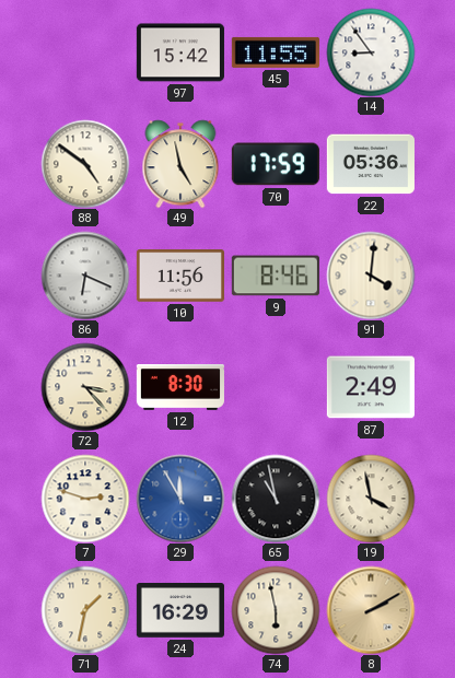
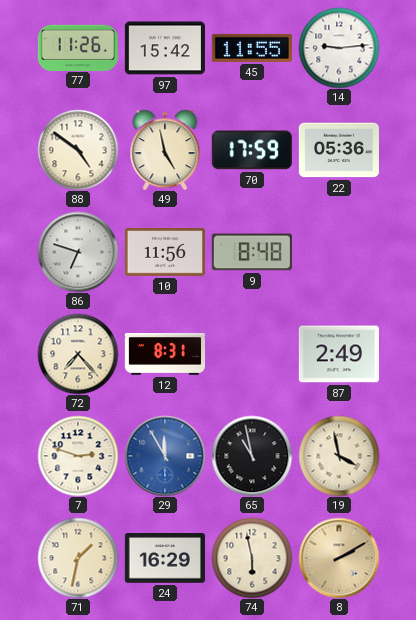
77: none -> 11:26
14: 8:54 -> 9:14
86: 6:19 -> 6:48
9: 8:46 -> 8:48
91: 4:01 -> none
72: 3:23 -> 7:23
12: 8:30 -> 8:31
